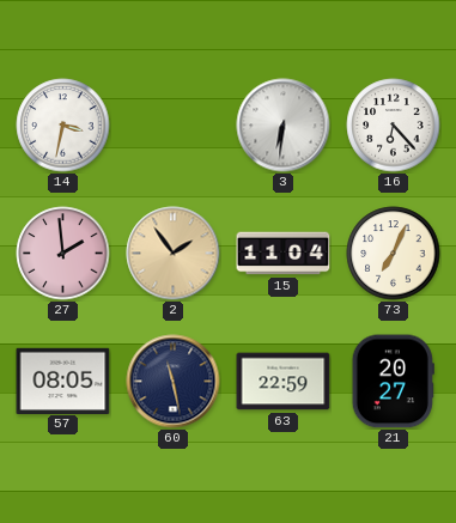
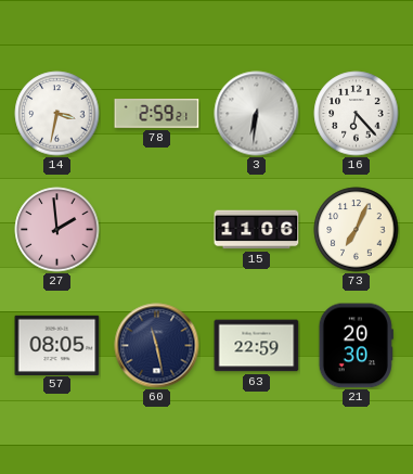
78: none -> 2:59
2: 1:54 -> none
15: 11:04 -> 11:06
21: 20:27 -> 20:30
